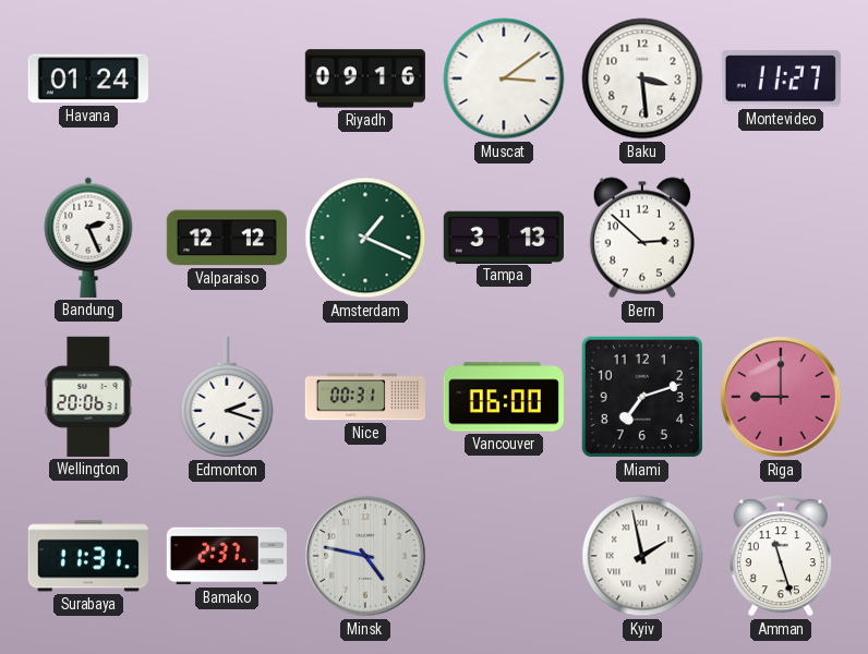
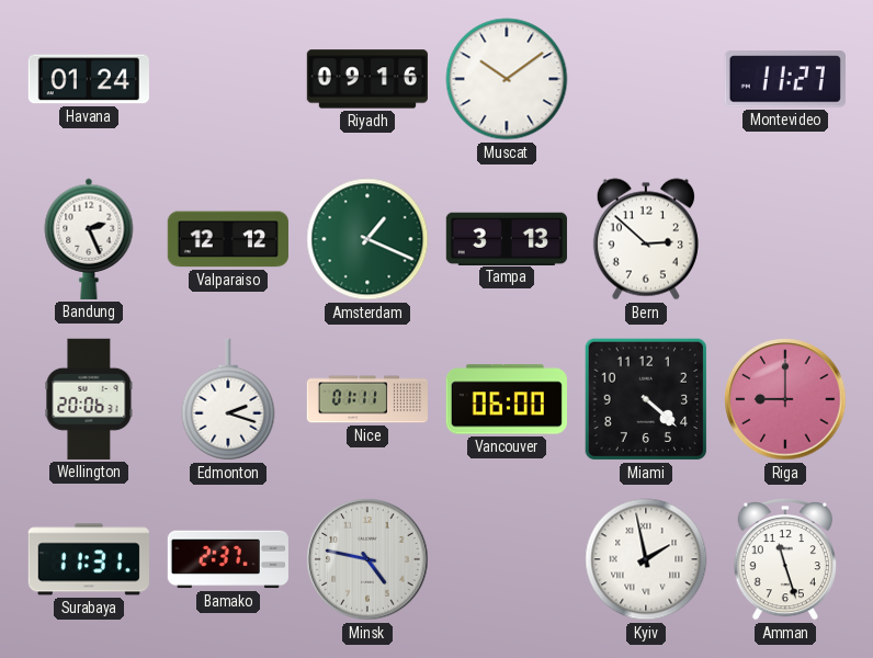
Muscat: 3:09 -> 10:09
Baku: 3:29 -> none
Nice: 00:31 -> 01:11
Miami: 7:12 -> 4:22
